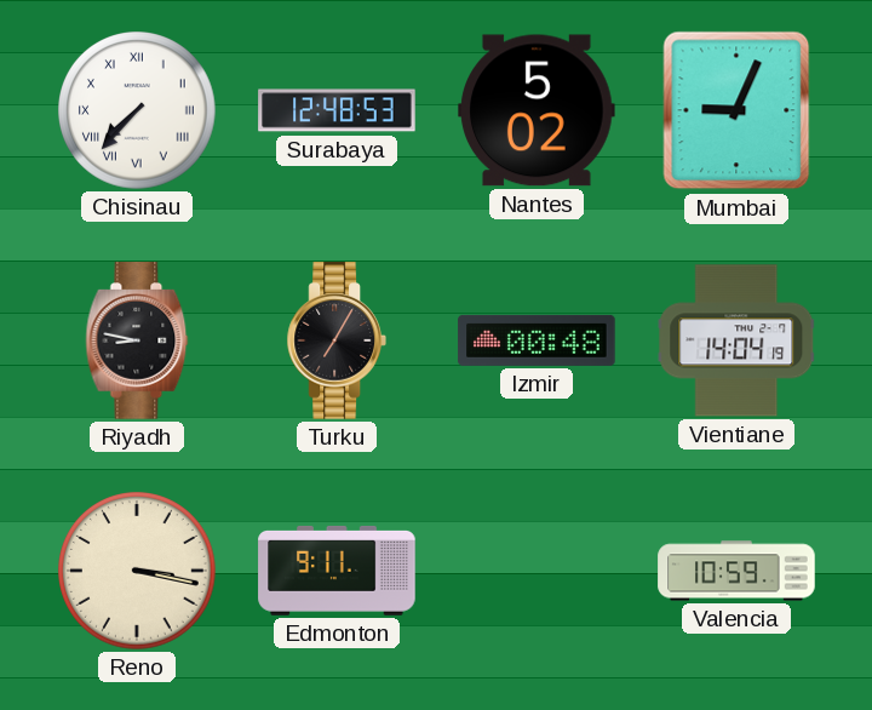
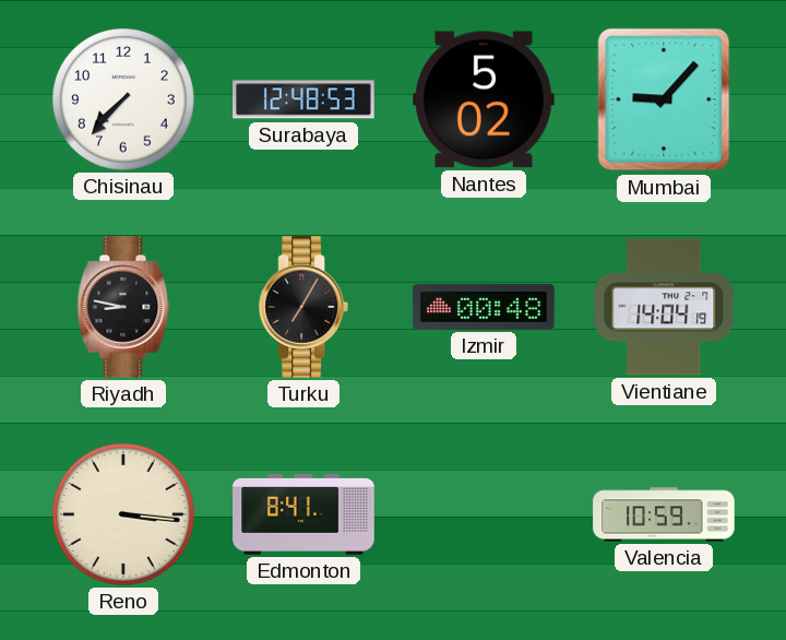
Chisinau numerals: Roman -> Arabic
Mumbai: 9:04 -> 9:07
Reno: 3:17 -> 3:16
Edmonton: 9:11 -> 8:41
